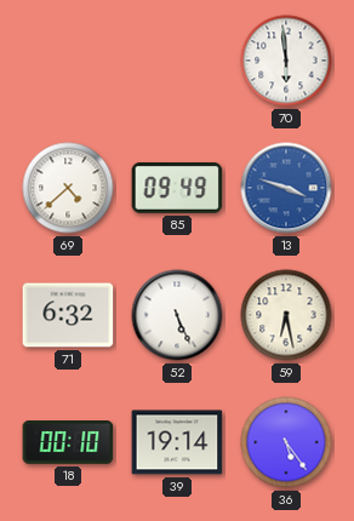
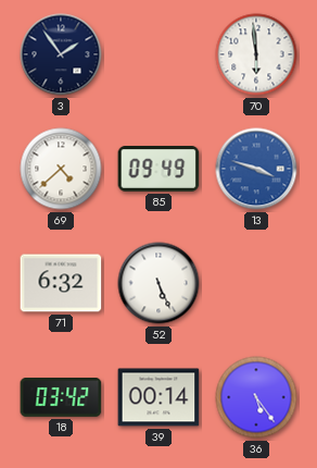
3: none -> 1:54
59: 6:28 -> none
18: 00:10 -> 03:42
39: 19:14 -> 00:14
